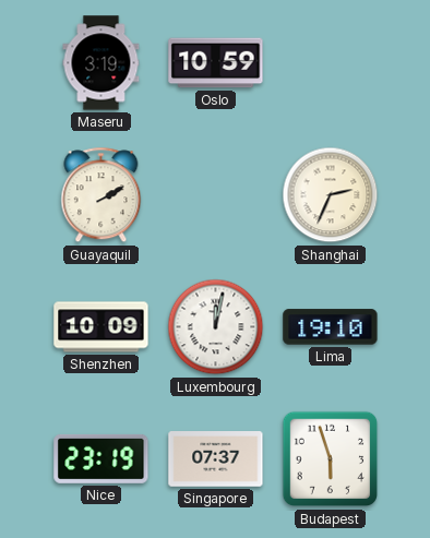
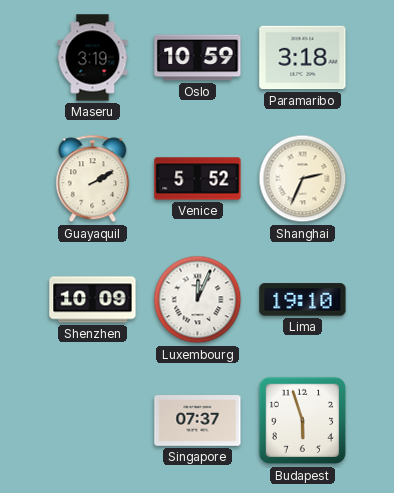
Paramaribo: none -> 3:18
Venice: none -> 5:52
Luxembourg: 12:02 -> 12:04
Nice: 23:19 -> none
